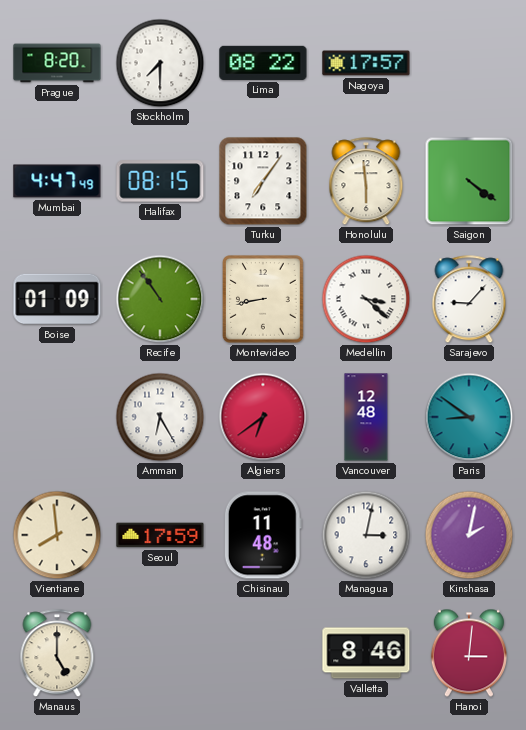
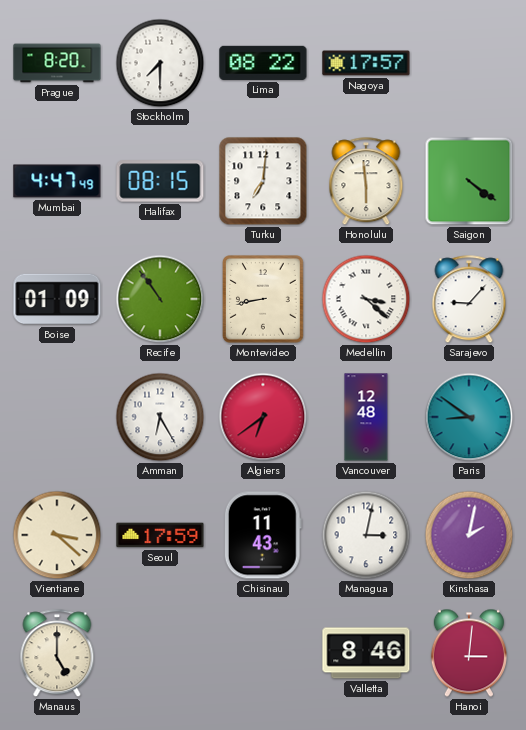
Turku: 7:06 -> 7:01
Vientiane: 7:59 -> 3:22
Chisinau: 11:48 -> 11:43
